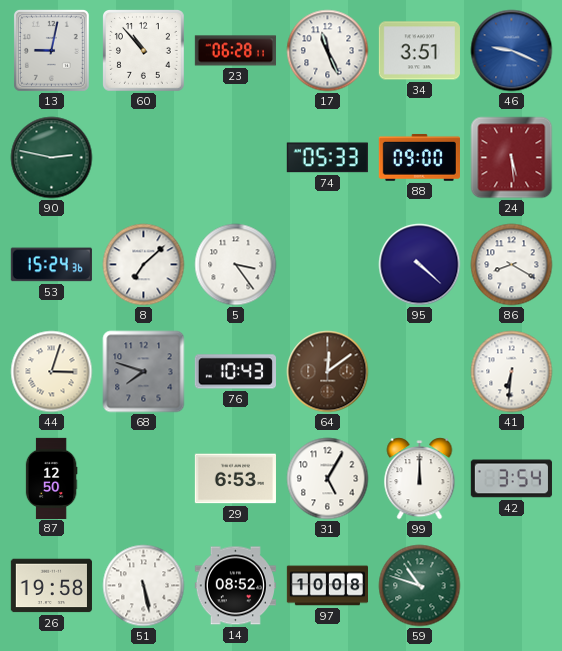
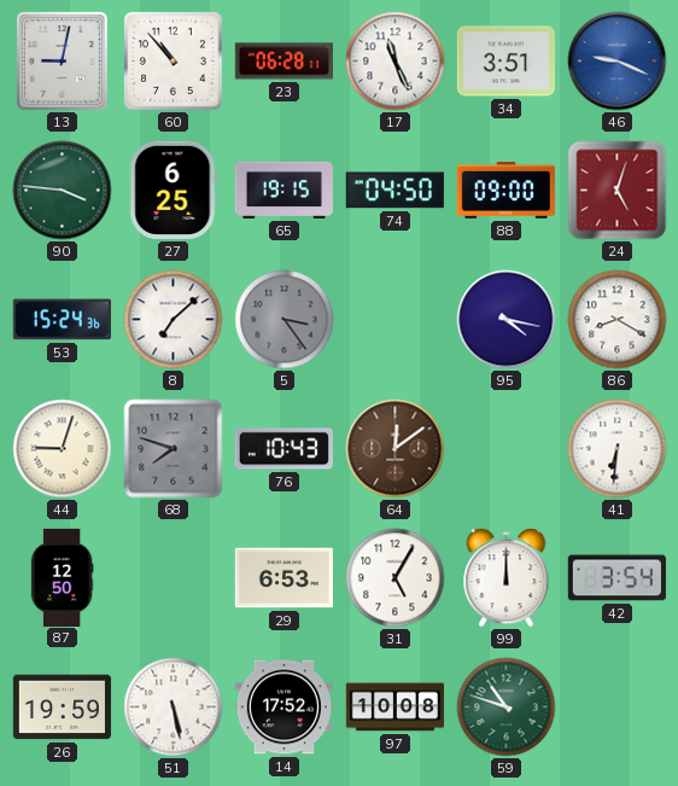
90: 2:47 -> 3:46
27: none -> 6:25
65: none -> 19:15
74: 05:33 -> 04:50
24: 5:29 -> 5:03
5 dial: white -> grey
95: 4:22 -> 4:17
44: 3:03 -> 9:03
26: 19:58 -> 19:59
14: 08:52 -> 17:52
